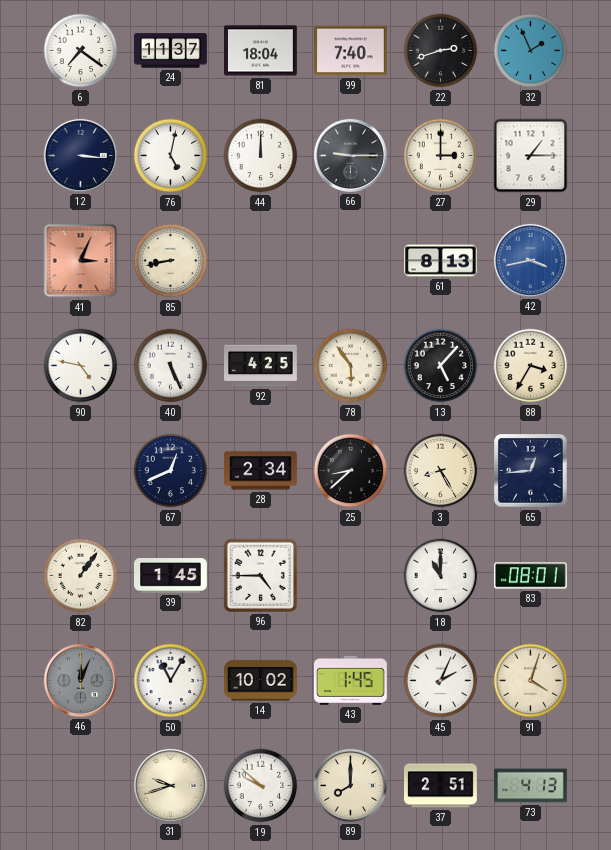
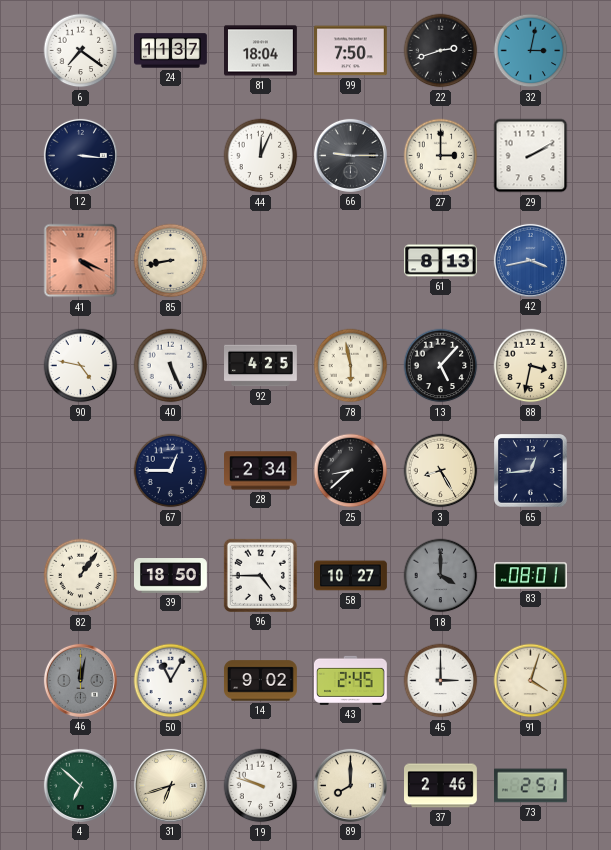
99: 7:40 -> 7:50
32: 1:56 -> 3:02
76: 5:02 -> none
44: 12:00 -> 12:04
29: 1:15 -> 2:10
41: 3:04 -> 4:19
78: 5:54 -> 5:58
88: 3:35 -> 3:32
67: 12:41 -> 12:45
39: 1:45 -> 18:50
58: none -> 10:27
18: 11:00 -> 4:00
18 dial: white -> grey
46: 12:04 -> 12:02
14: 10:02 -> 9:02
43: 1:45 -> 2:45
45: 2:04 -> 3:00
4: none -> 6:52
31: 9:42 -> 6:42
19: 9:52 -> 9:48
37: 2:51 -> 2:46
73: 4:13 -> 2:51
